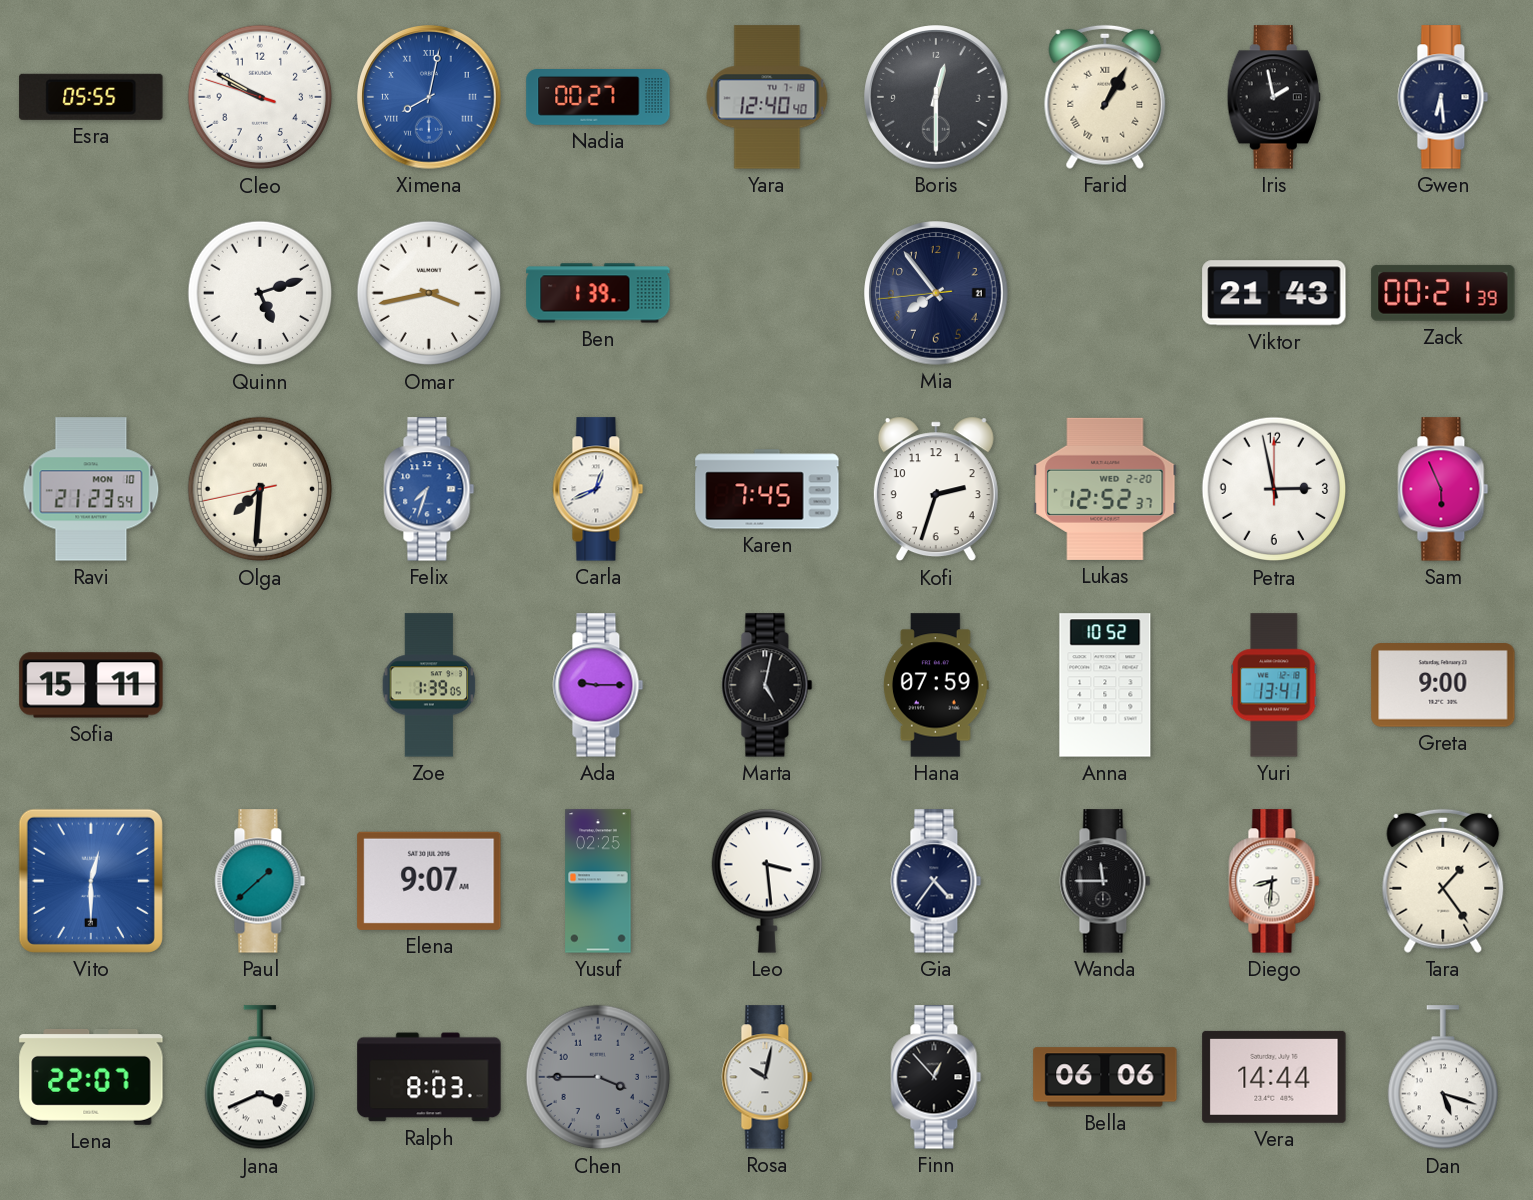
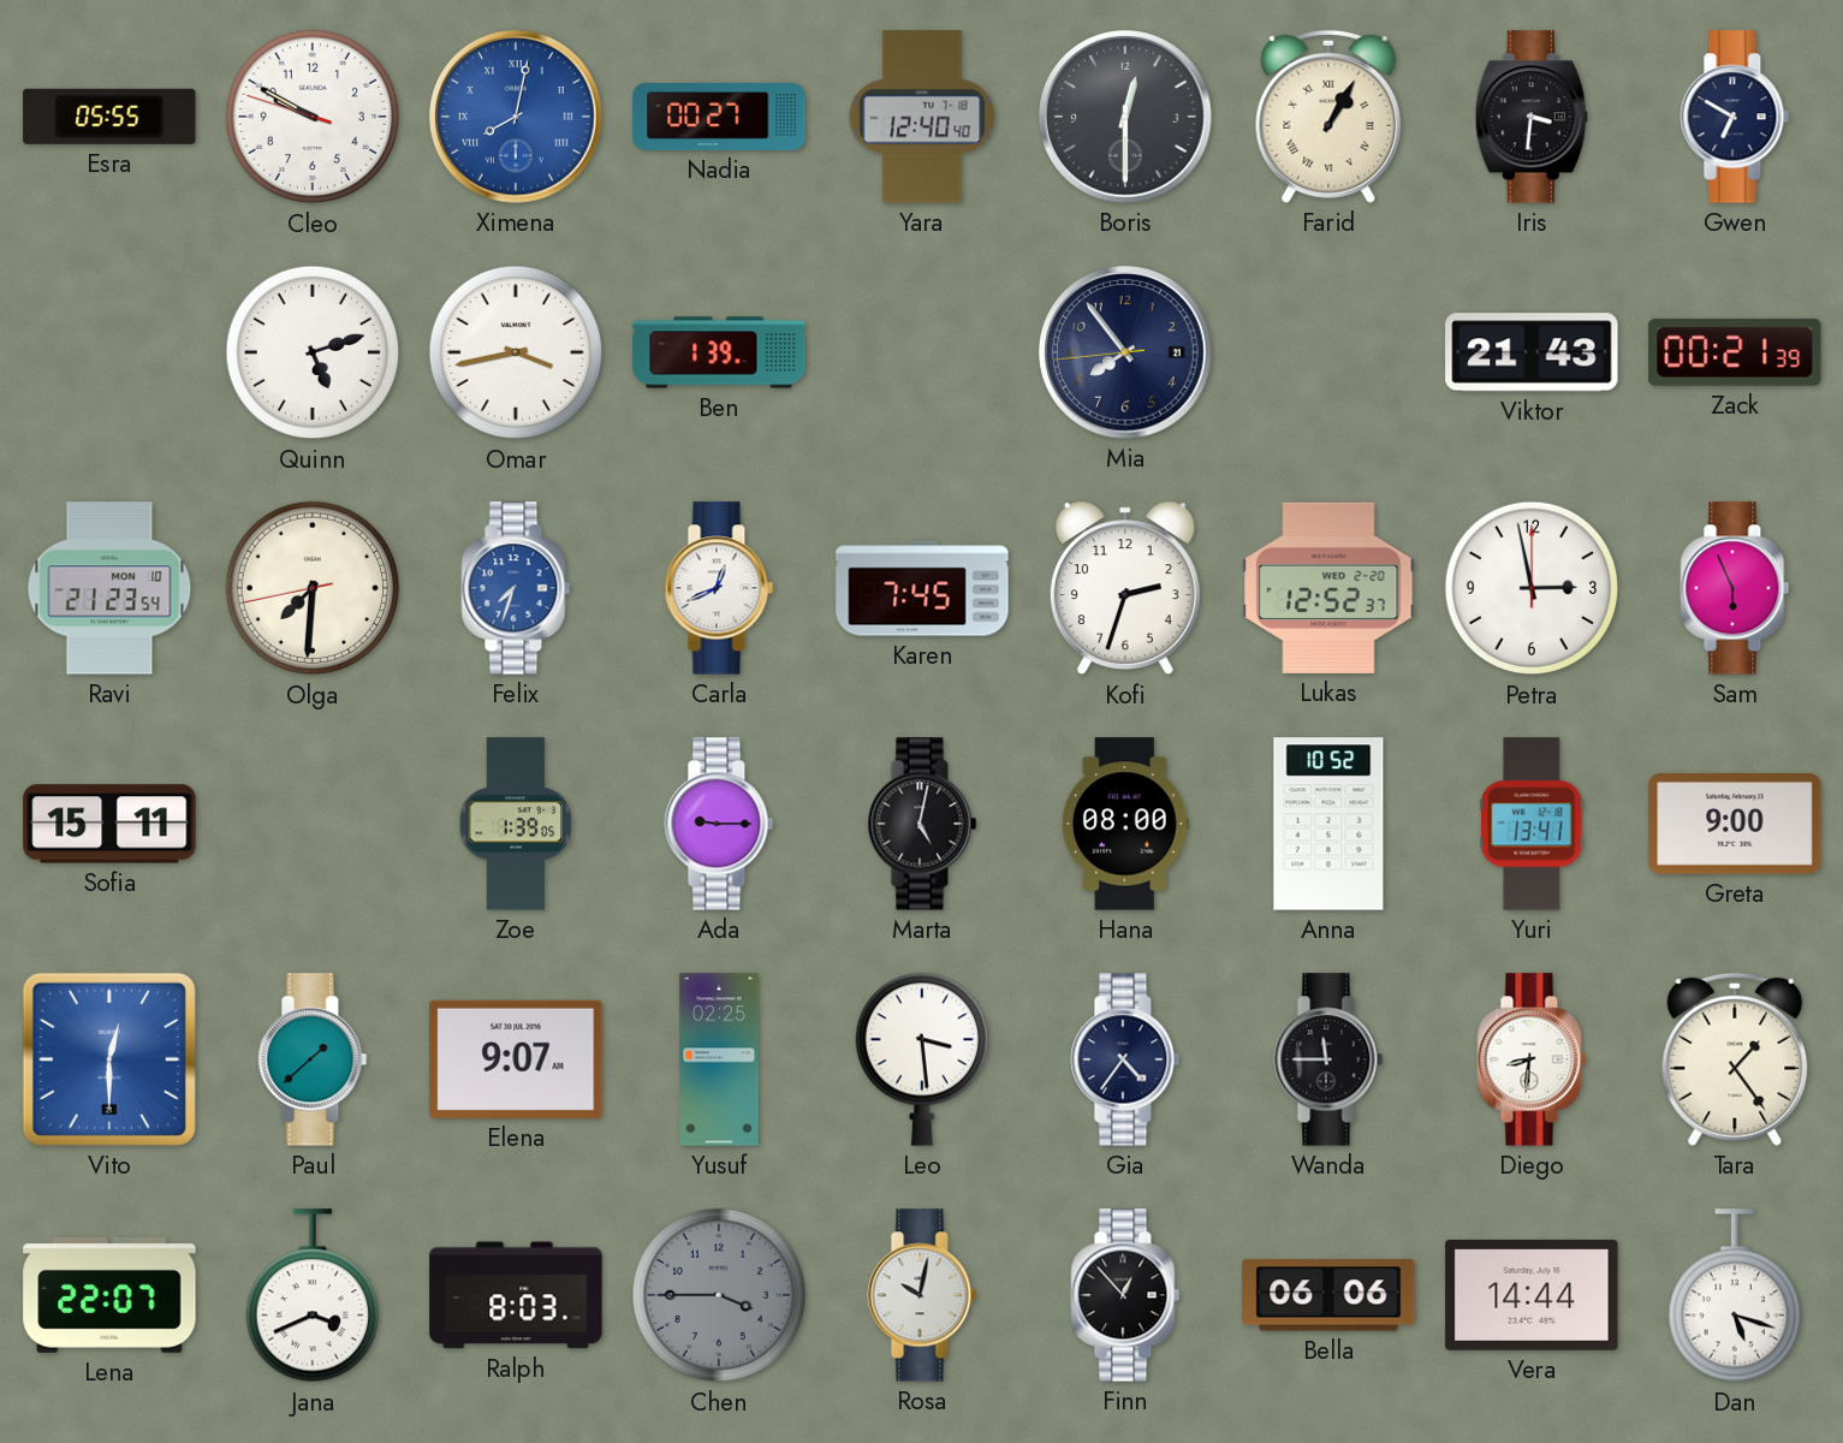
Iris: 1:58 -> 3:31
Gwen: 6:29 -> 6:50
Hana: 07:59 -> 08:00
